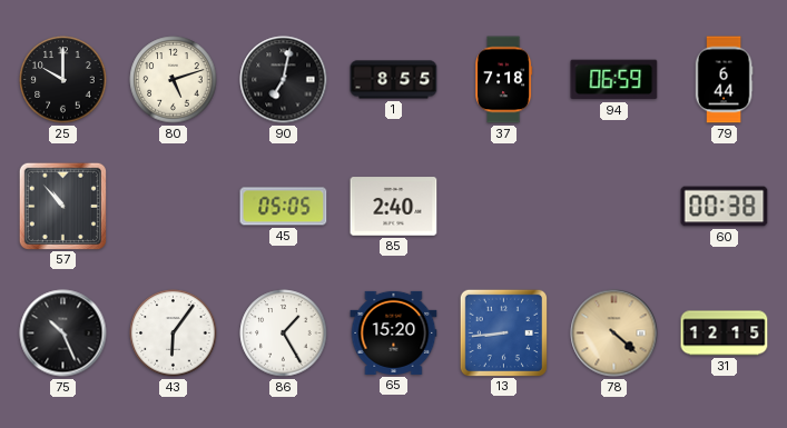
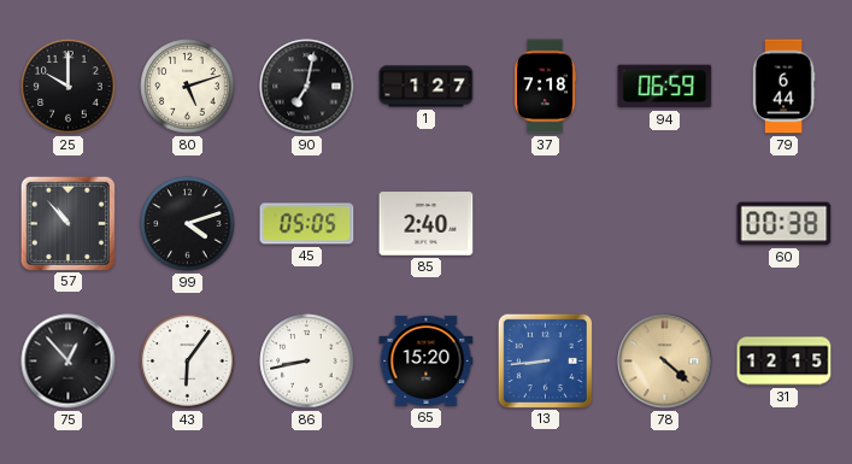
1: 8:55 -> 1:27
99: none -> 4:12
75: 10:26 -> 12:53
86: 1:25 -> 8:43
